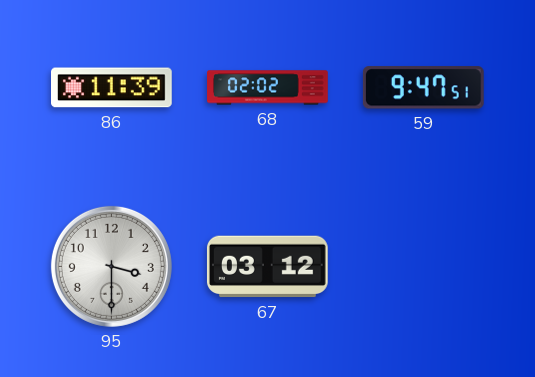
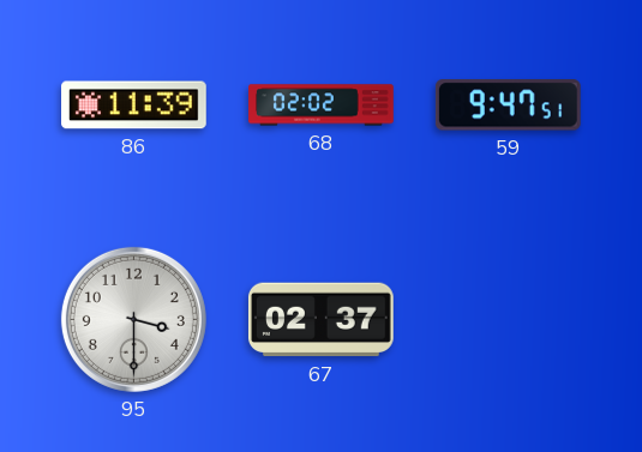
67: 03:12 -> 02:37
